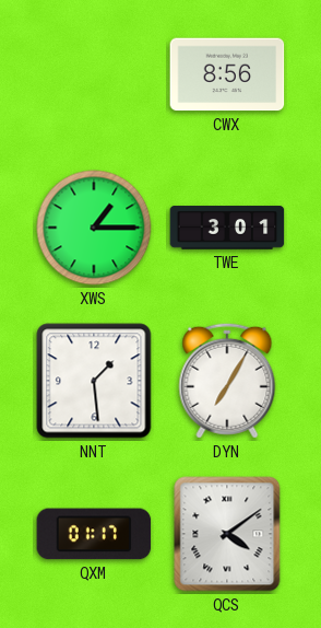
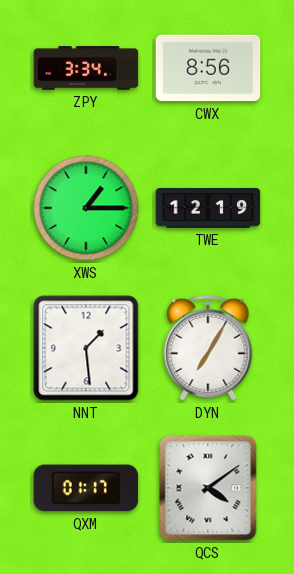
ZPY: none -> 3:34
TWE: 3:01 -> 12:19
